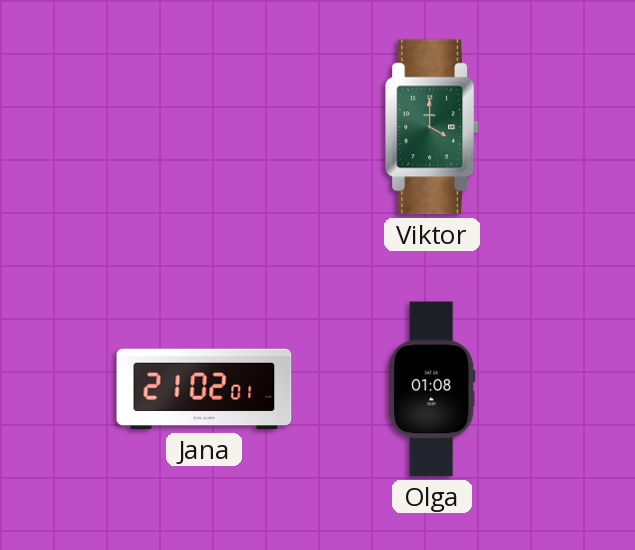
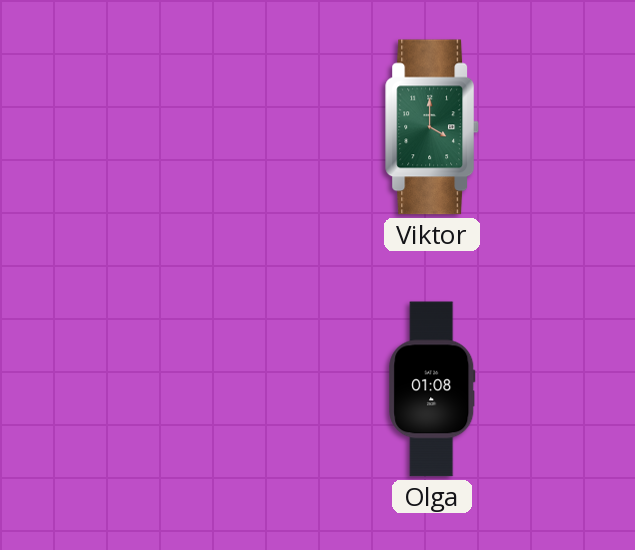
Jana: 21:02 -> none
